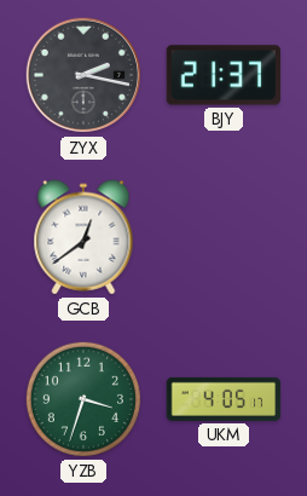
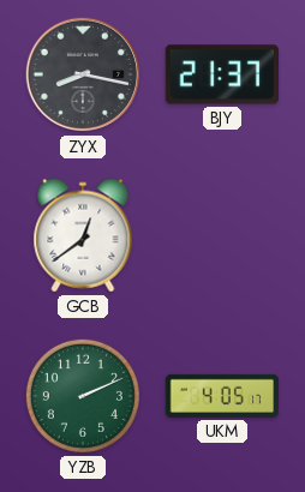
ZYX: 2:17 -> 8:17
YZB: 3:33 -> 2:11
